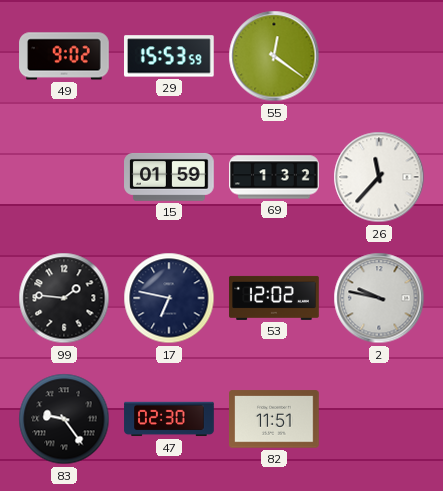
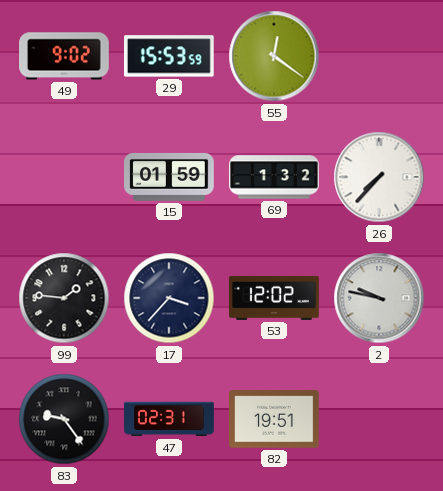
26: 11:37 -> 7:37
17: 6:47 -> 3:37
47: 02:30 -> 02:31
82: 11:51 -> 19:51
